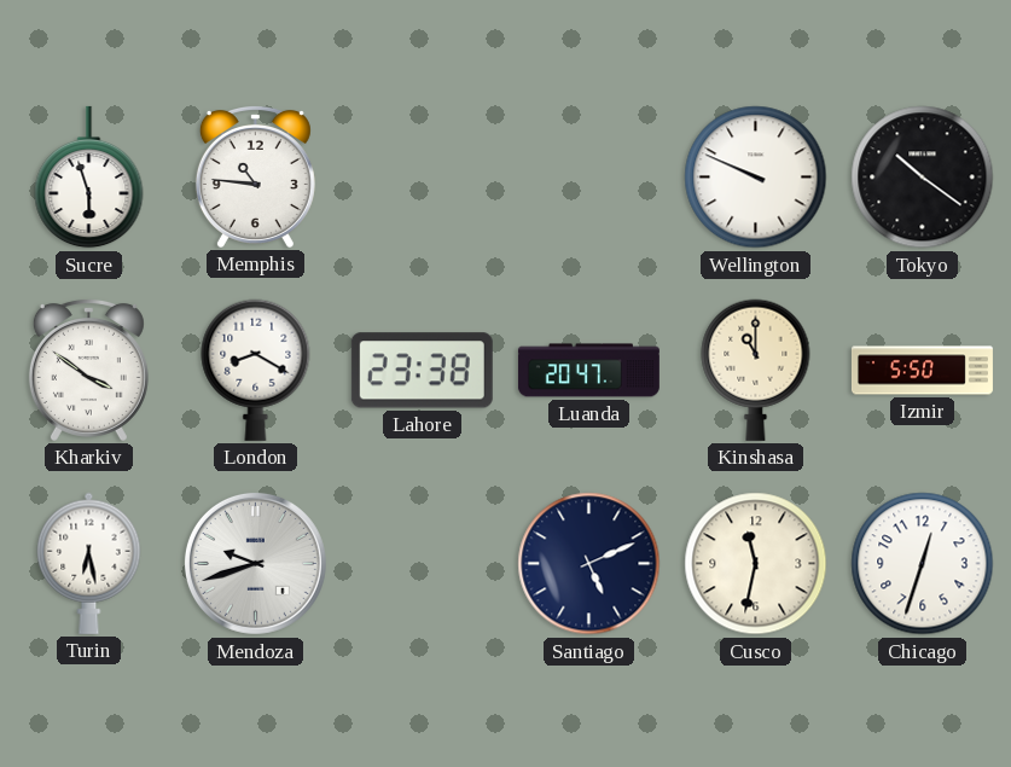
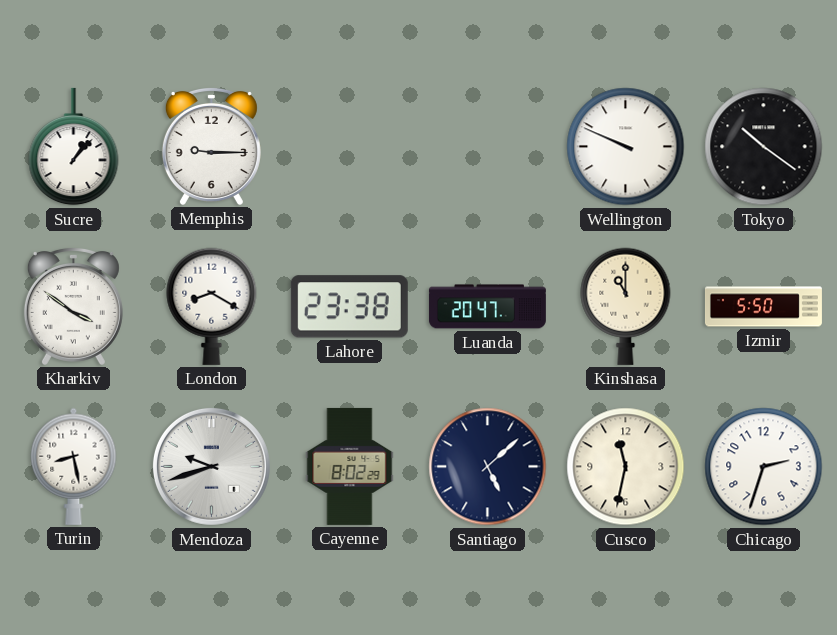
Sucre: 5:57 -> 1:07
Memphis: 10:46 -> 9:15
Turin: 6:28 -> 8:28
Cayenne: none -> 8:02
Santiago: 5:11 -> 5:08
Chicago: 12:33 -> 2:33
